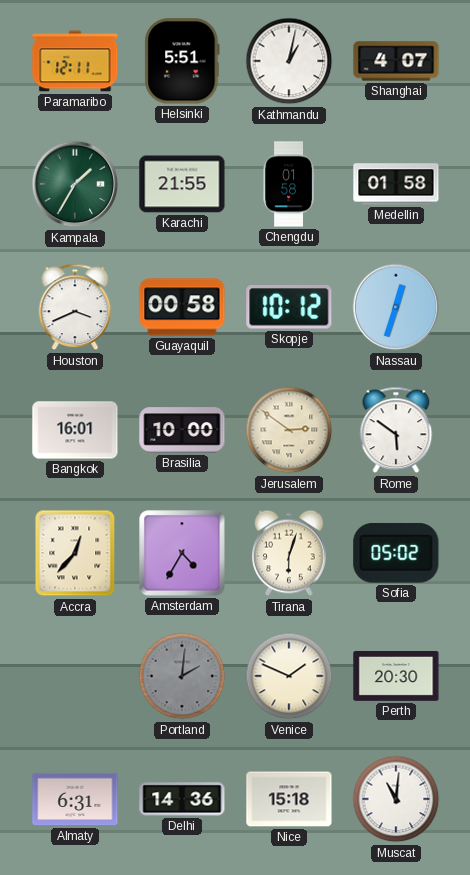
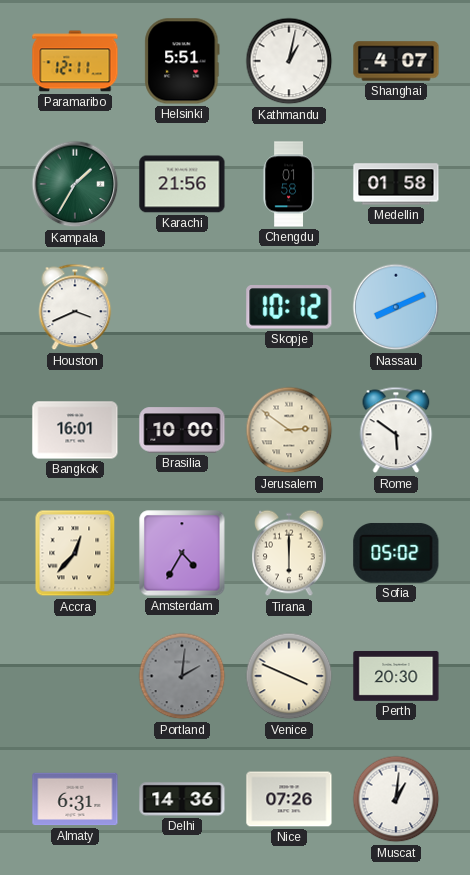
Karachi: 21:55 -> 21:56
Guayaquil: 00:58 -> none
Nassau: 12:33 -> 8:11
Tirana: 6:03 -> 6:00
Venice: 1:49 -> 3:49
Nice: 15:18 -> 07:26
Muscat: 11:01 -> 1:01
